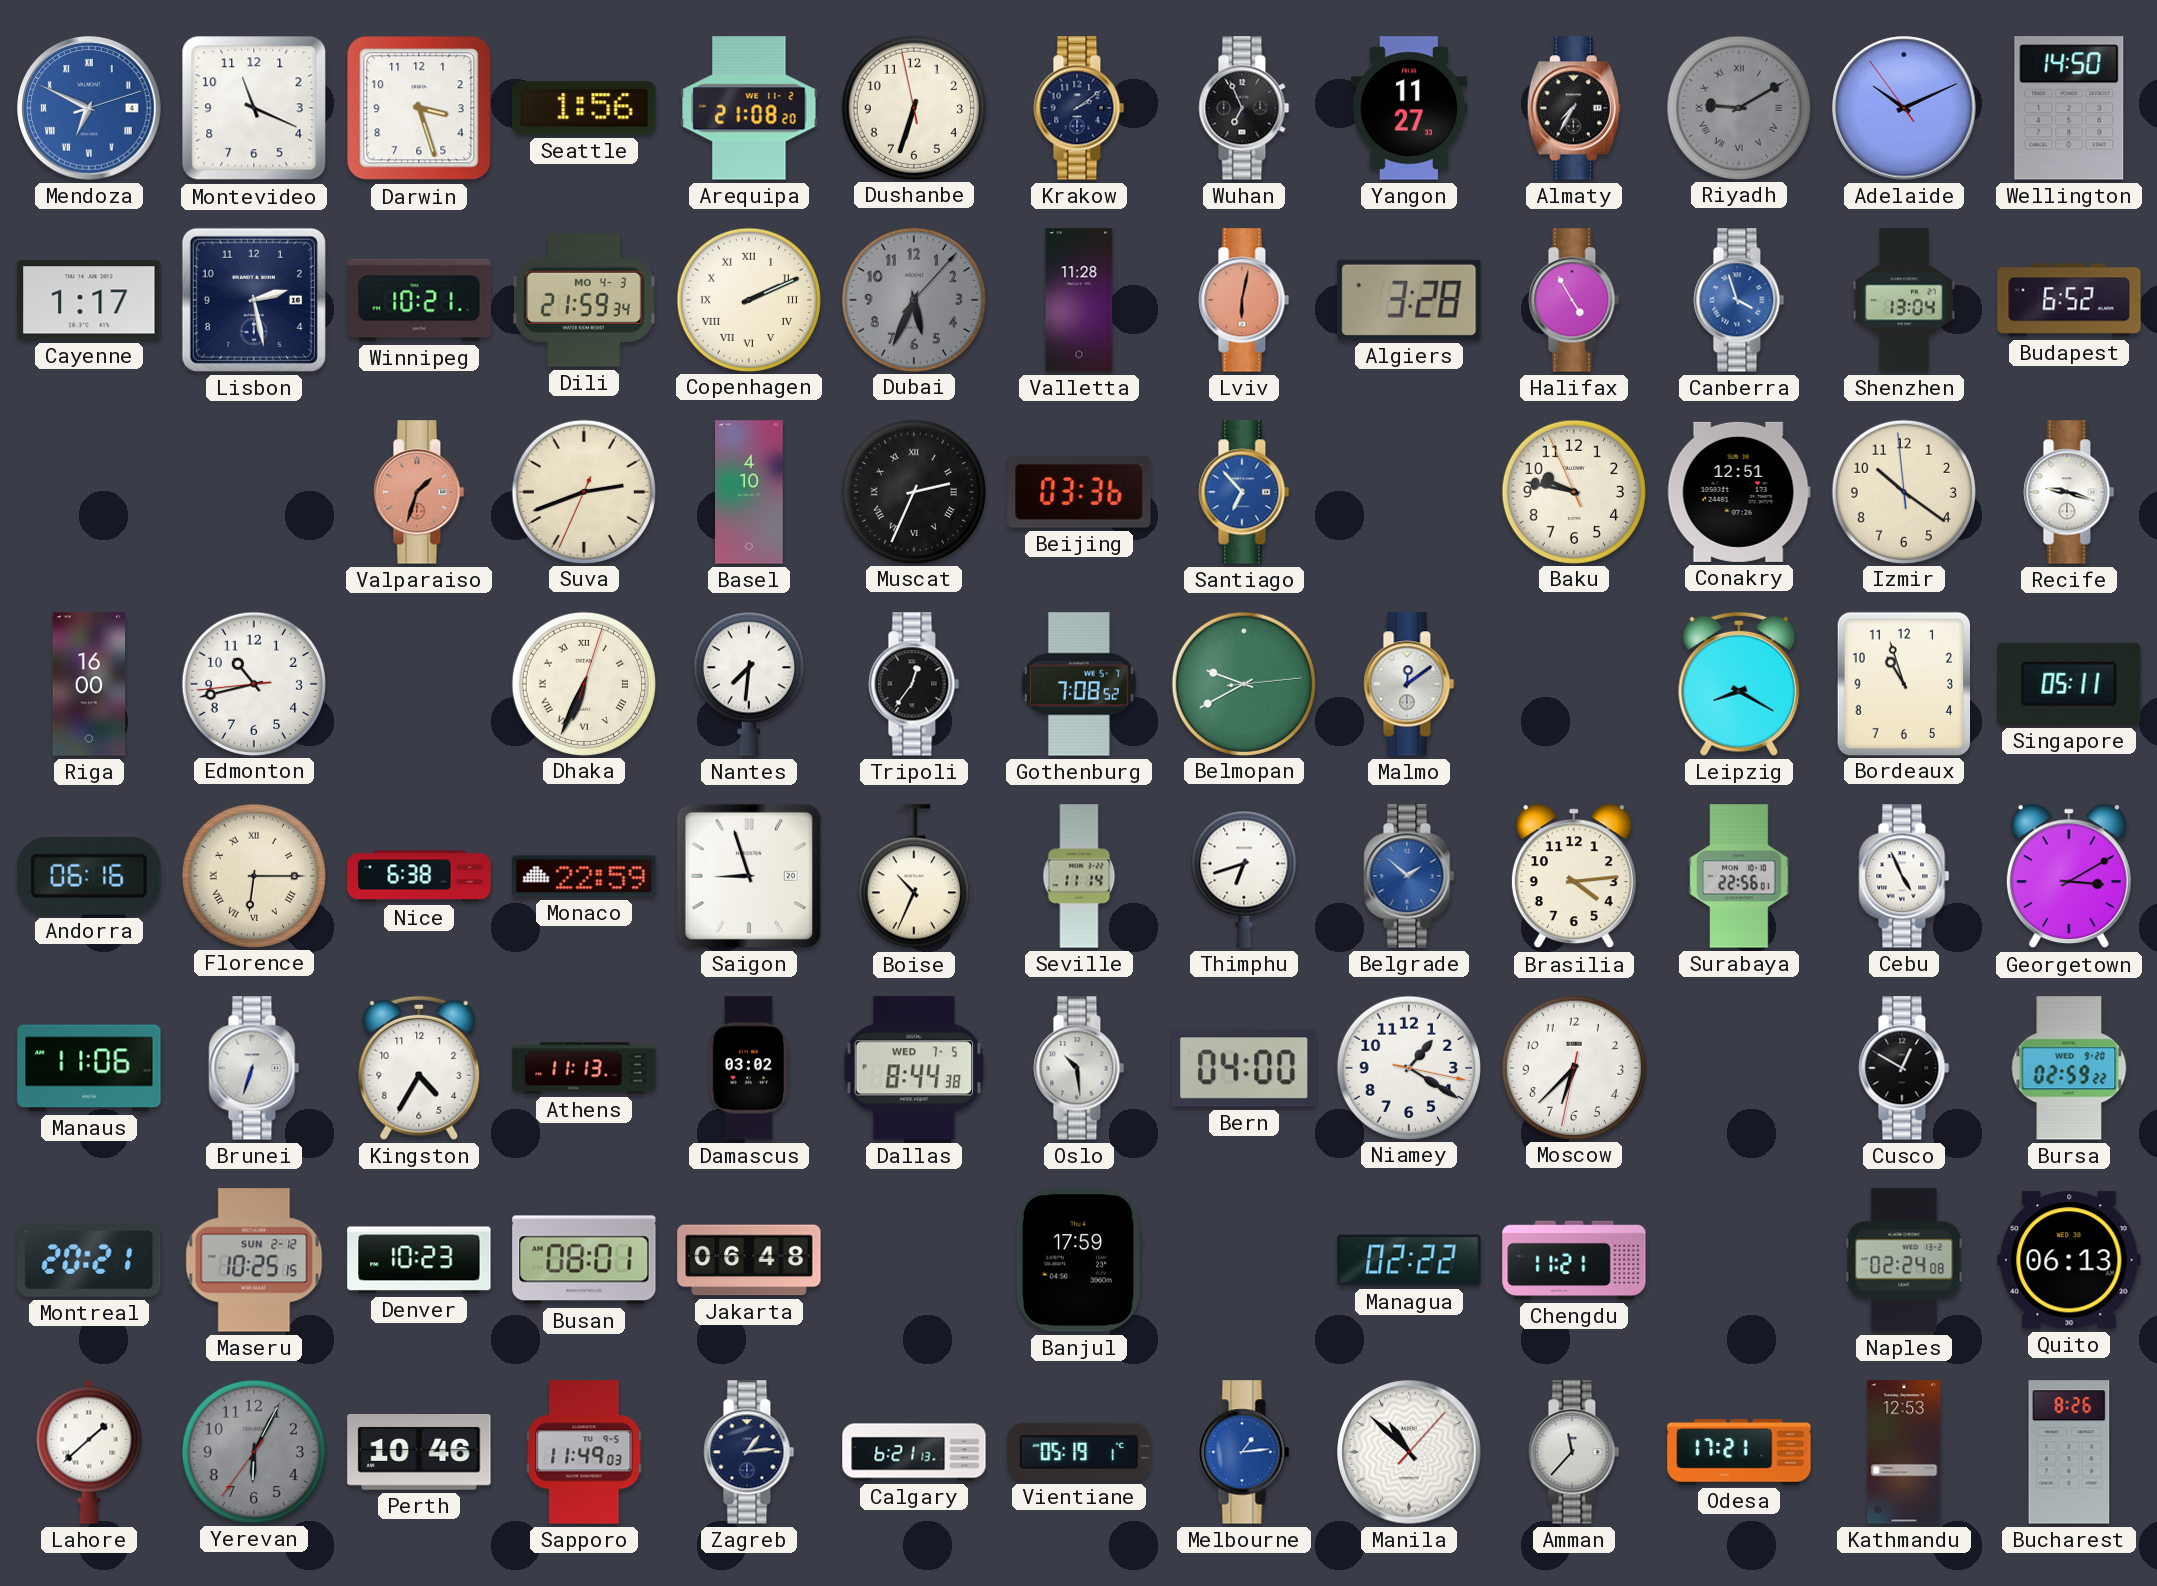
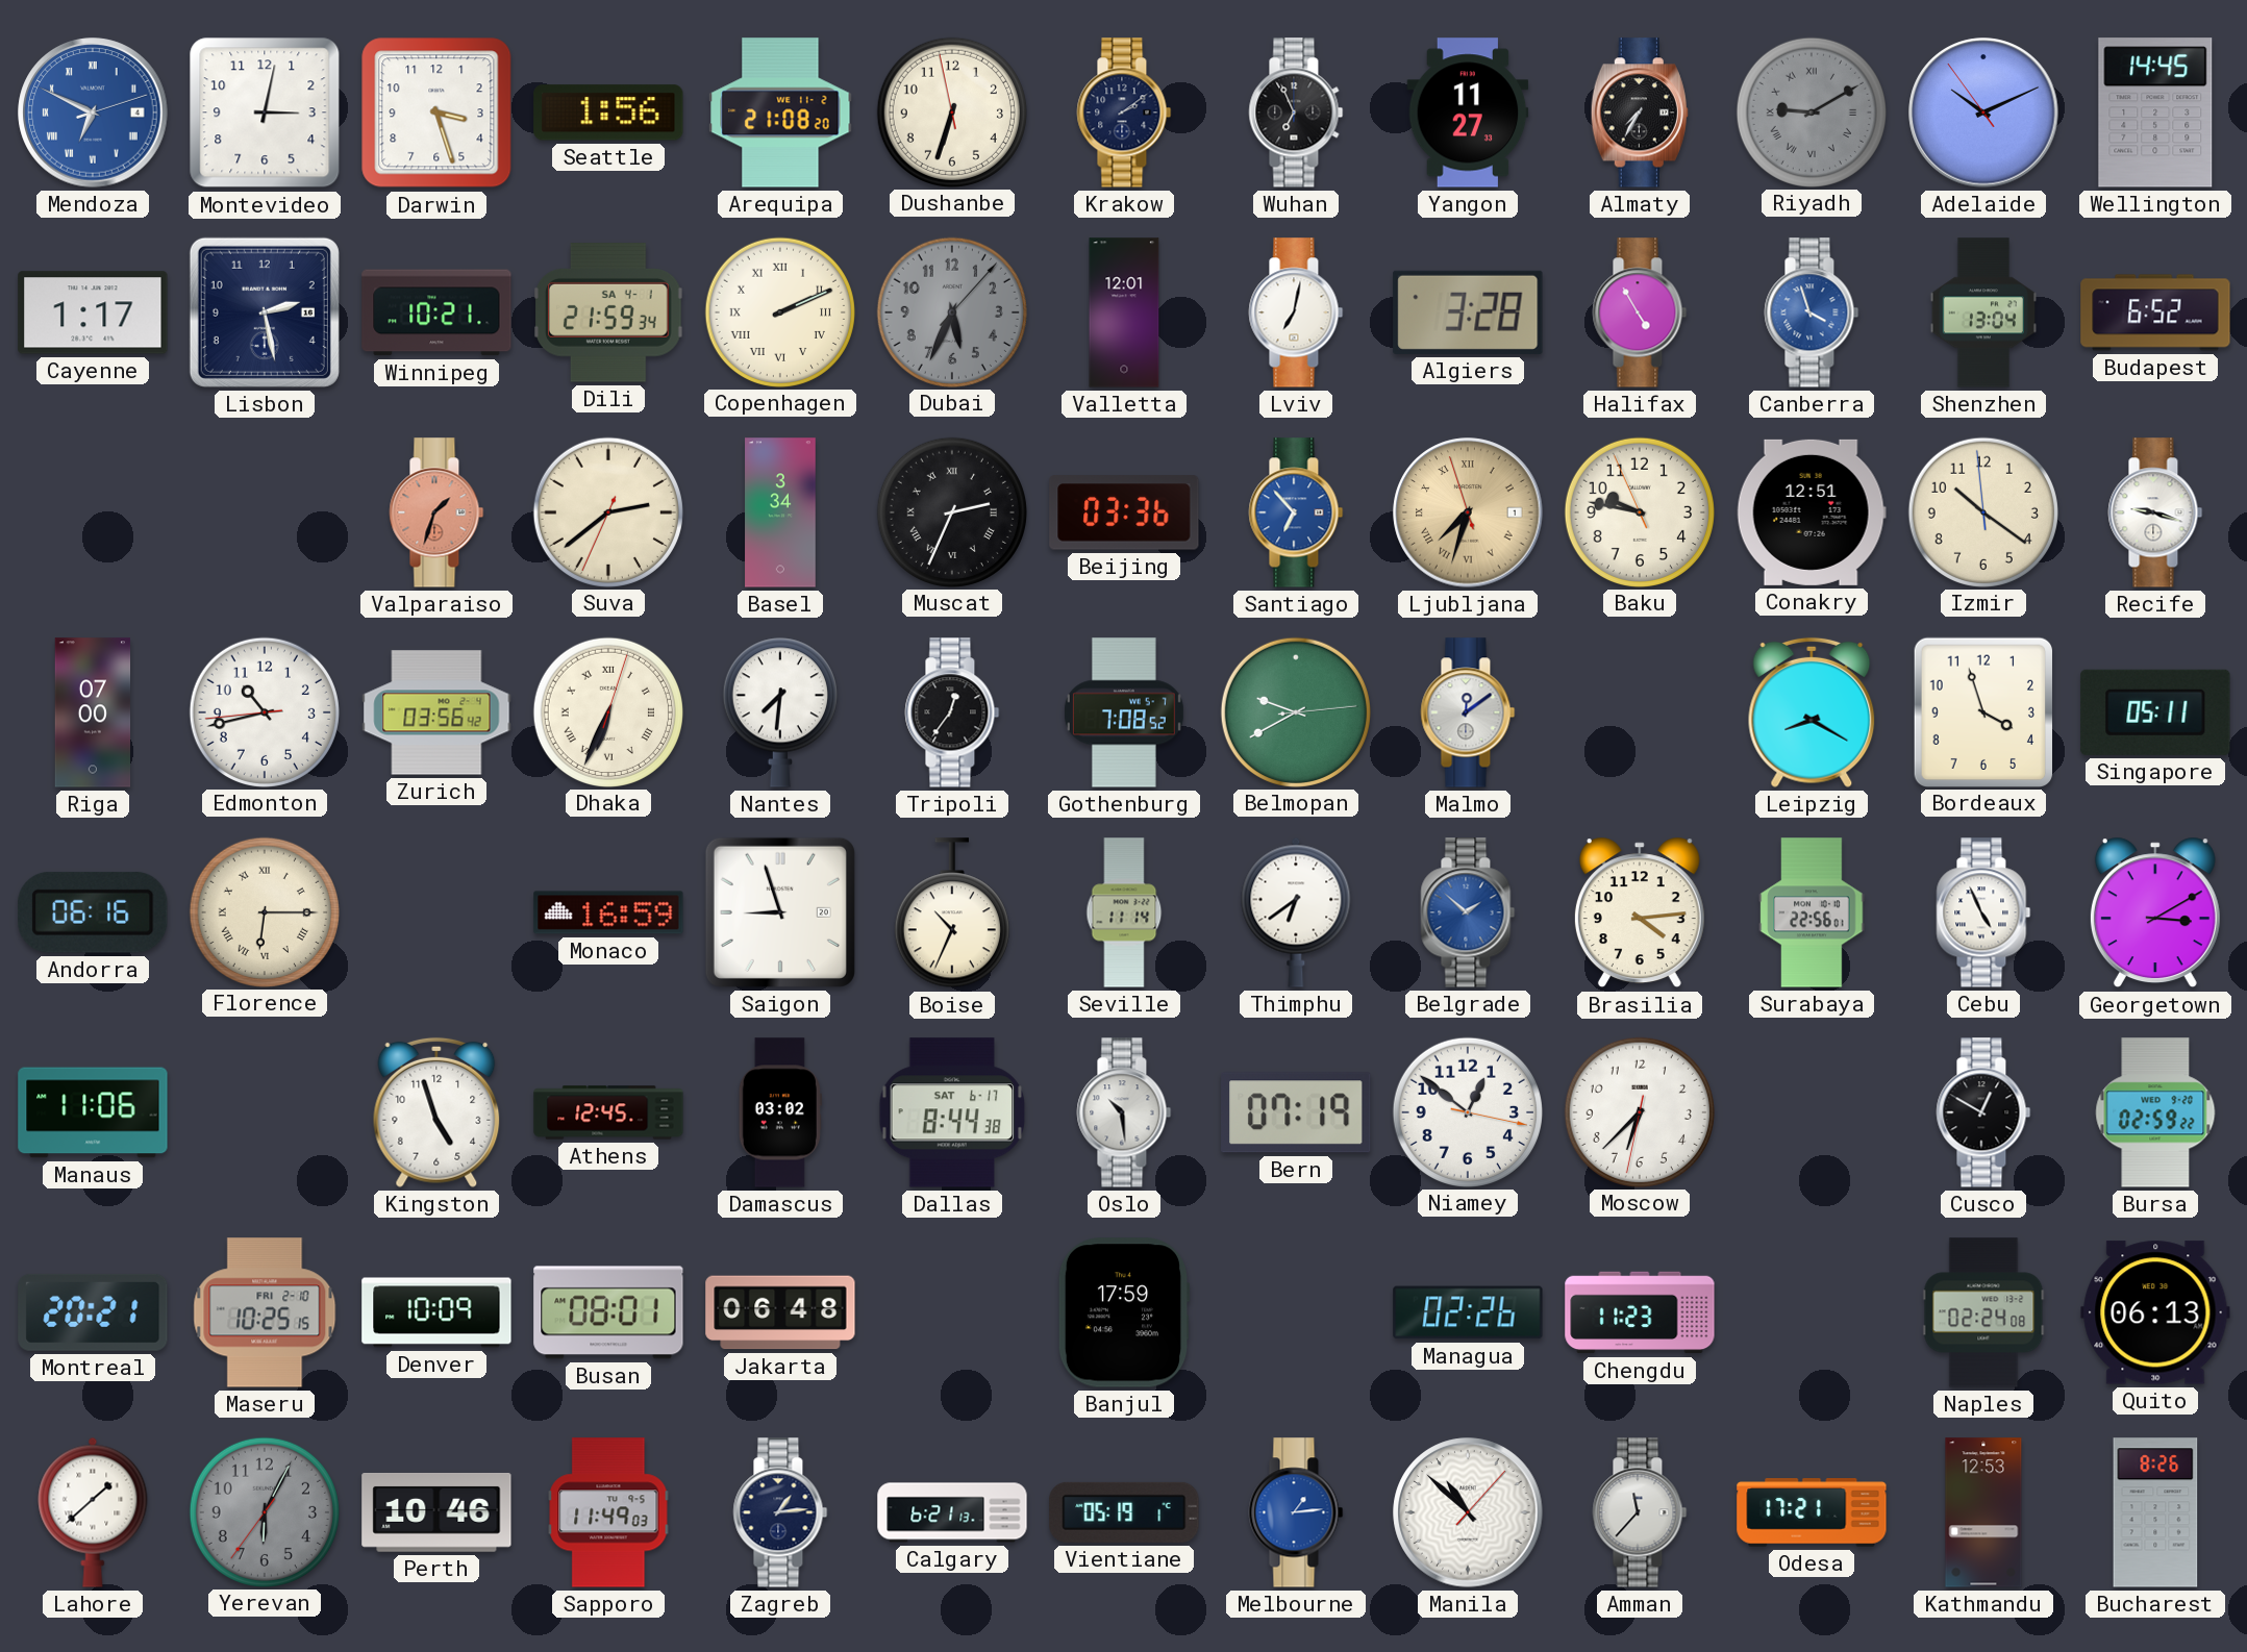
Montevideo: 11:19 -> 3:02
Wellington: 14:50 -> 14:45
Dili date: MO 4-3 -> SA 4-1
Valletta: 11:28 -> 12:01
Lviv: 6:02 -> 7:02
Lviv dial: salmon -> white
Suva: 2:41 -> 2:38
Basel: 4:10 -> 3:34
Ljubljana: none -> 7:32
Riga: 16:00 -> 07:00
Zurich: none -> 03:56
Bordeaux: 10:57 -> 3:57
Nice: 6:38 -> none
Monaco: 22:59 -> 16:59
Thimphu: 6:42 -> 6:39
Brunei: 6:33 -> none
Kingston: 4:35 -> 4:57
Athens: 11:13 -> 12:45
Dallas date: WED 7-5 -> SAT 6-17
Bern: 04:00 -> 07:19
Niamey: 1:20 -> 12:51
Maseru date: SUN 2-12 -> FRI 2-10
Denver: 10:23 -> 10:09
Managua: 02:22 -> 02:26
Chengdu: 11:21 -> 11:23
